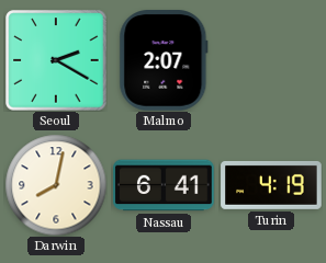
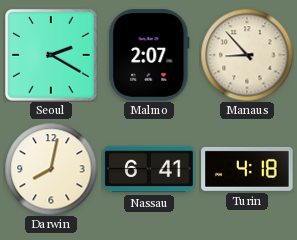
Manaus: none -> 8:53
Turin: 4:19 -> 4:18
